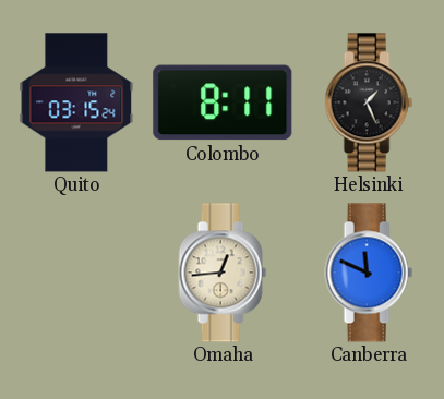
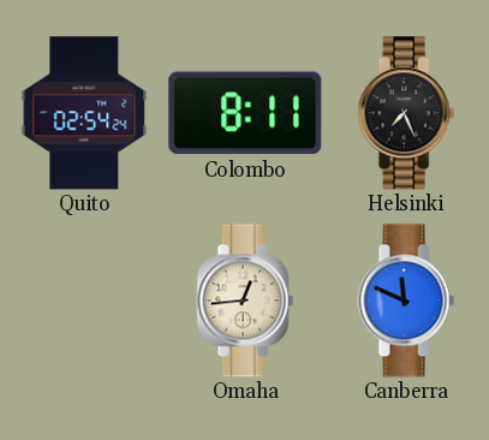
Quito: 03:15 -> 02:54
Helsinki: 1:26 -> 7:26
